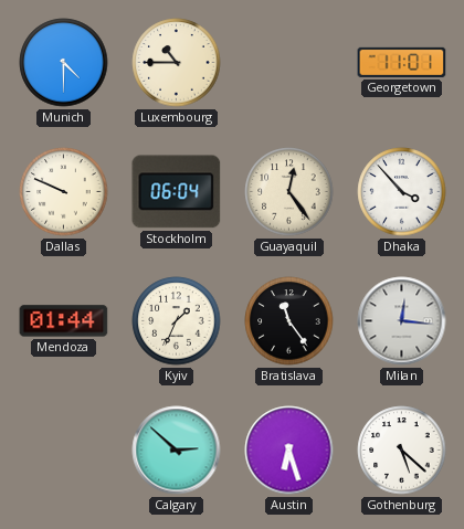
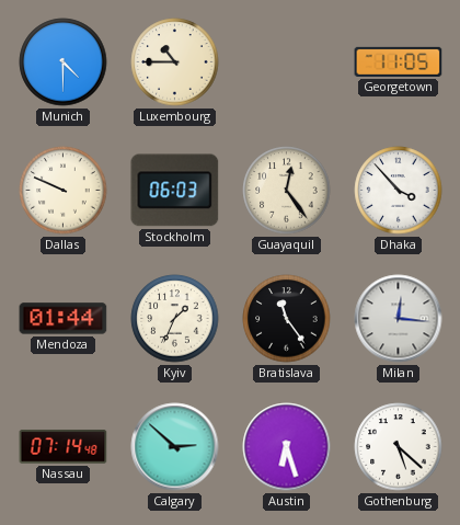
Georgetown: 11:01 -> 11:05
Stockholm: 06:04 -> 06:03
Nassau: none -> 07:14
